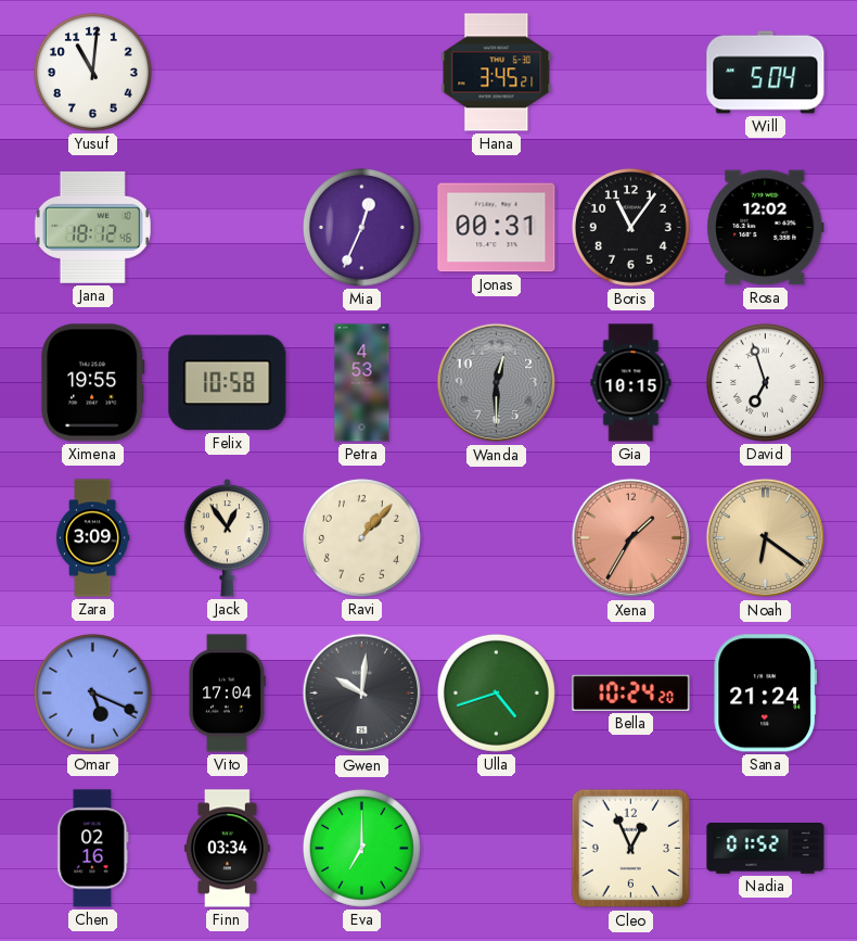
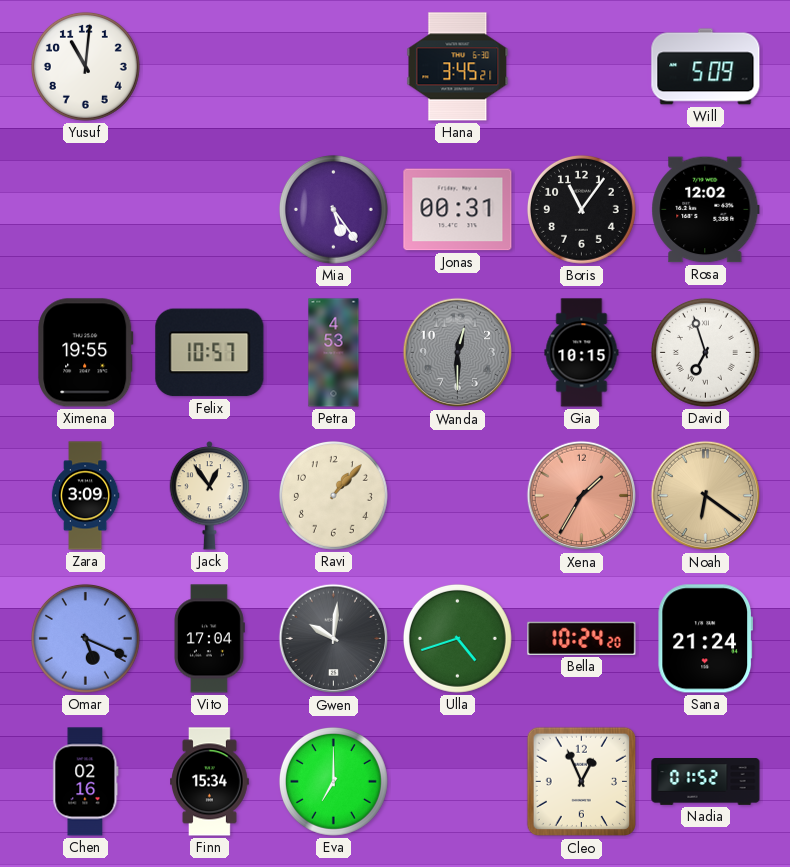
Will: 5:04 -> 5:09
Jana: 18:12 -> none
Mia: 12:34 -> 5:24
Felix: 10:58 -> 10:57
Finn: 03:34 -> 15:34
